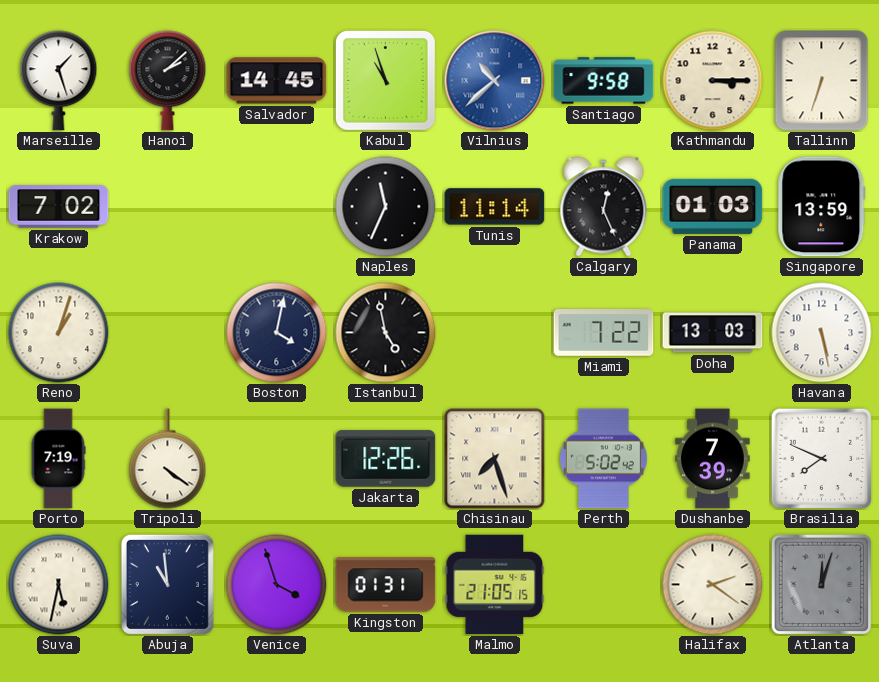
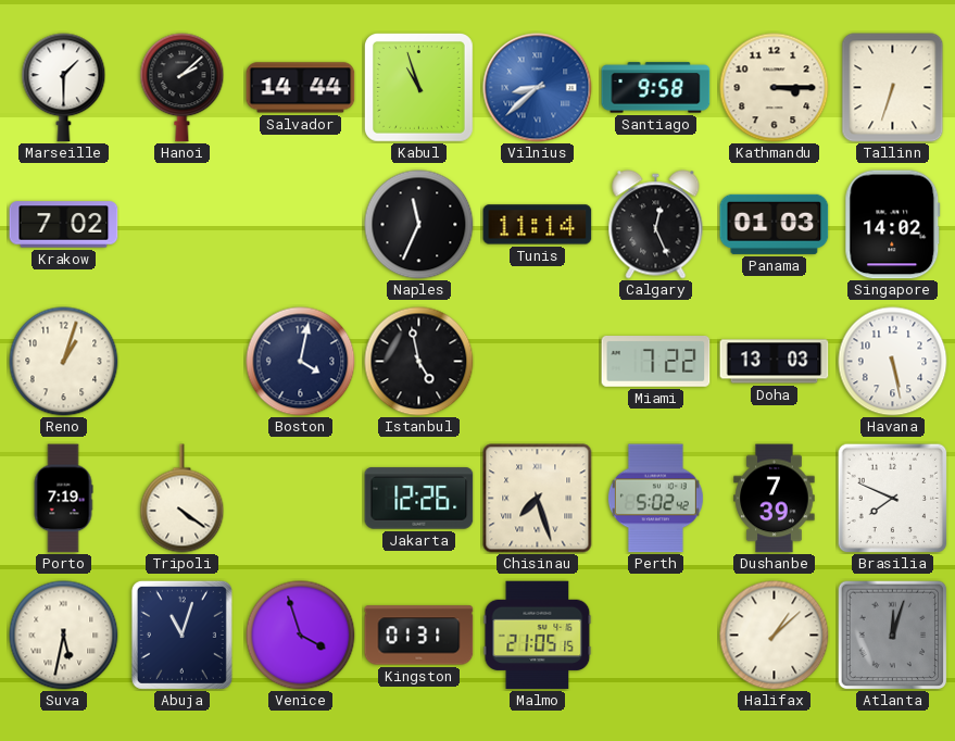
Marseille: 1:27 -> 1:30
Salvador: 14:45 -> 14:44
Vilnius: 10:38 -> 8:38
Singapore: 13:59 -> 14:02
Abuja: 10:59 -> 11:03
Halifax: 2:21 -> 1:08
